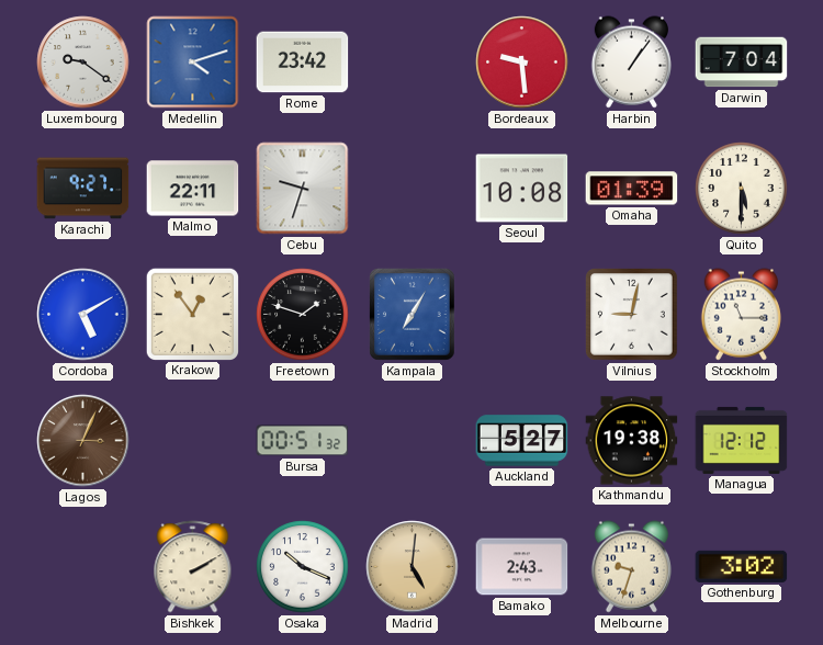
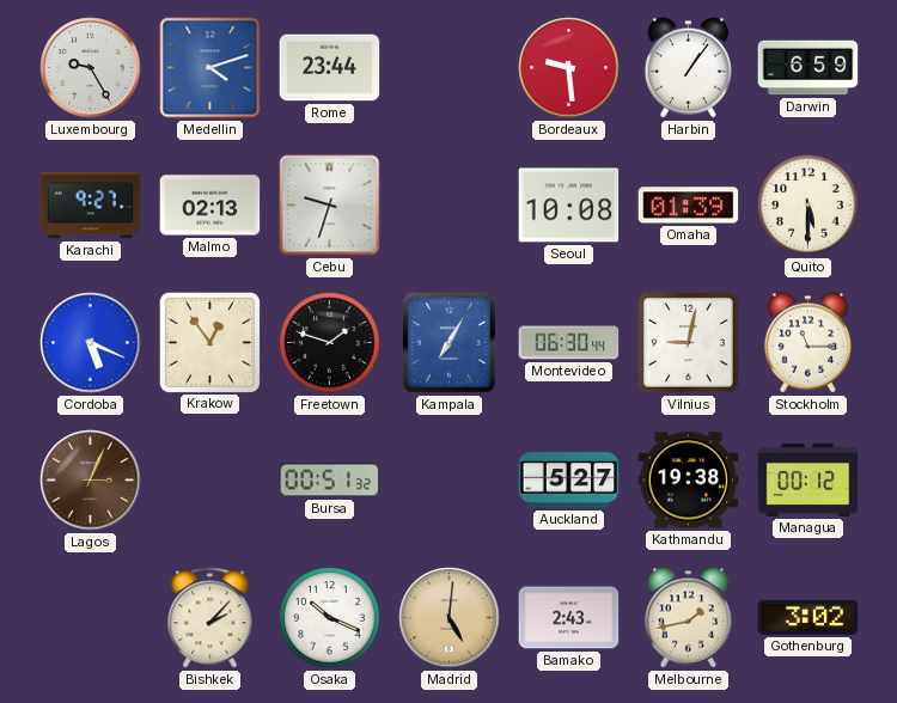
Luxembourg: 9:21 -> 9:25
Rome: 23:42 -> 23:44
Darwin: 7:04 -> 6:59
Malmo: 22:11 -> 02:13
Cordoba: 5:10 -> 5:19
Montevideo: none -> 06:30
Managua: 12:12 -> 00:12
Bishkek: 2:10 -> 2:07
Melbourne: 9:33 -> 1:43
